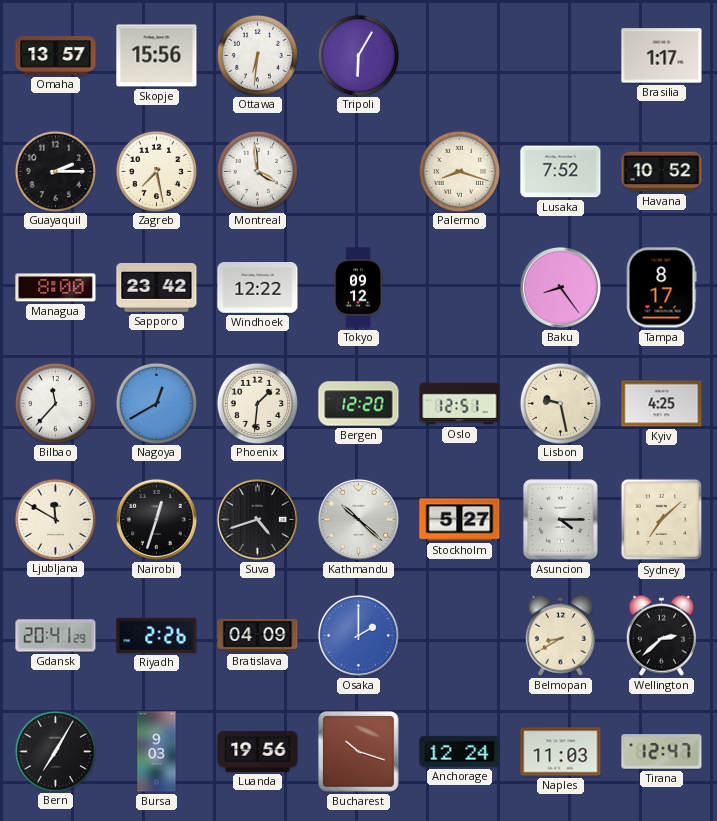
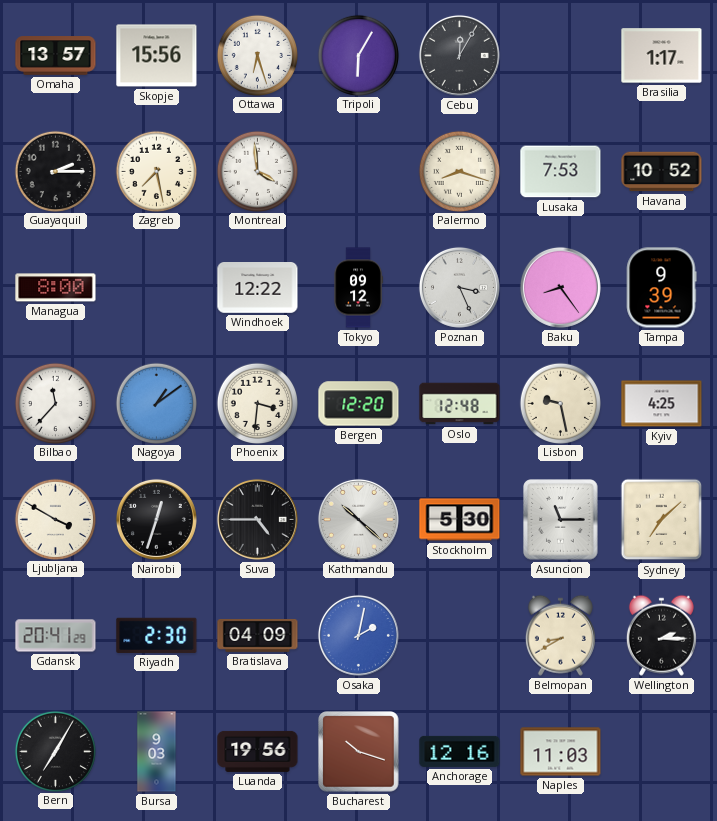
Ottawa: 6:31 -> 6:27
Cebu: none -> 12:05
Lusaka: 7:52 -> 7:53
Sapporo: 23:42 -> none
Poznan: none -> 3:26
Tampa: 8:17 -> 9:39
Nagoya: 12:40 -> 1:09
Phoenix: 1:31 -> 3:31
Oslo: 12:51 -> 12:48
Ljubljana: 11:50 -> 3:50
Suva: 4:42 -> 4:45
Stockholm: 5:27 -> 5:30
Asuncion: 4:15 -> 11:15
Riyadh: 2:26 -> 2:30
Osaka: 2:00 -> 2:02
Wellington: 2:38 -> 2:15
Anchorage: 12:24 -> 12:16
Tirana: 12:47 -> none
